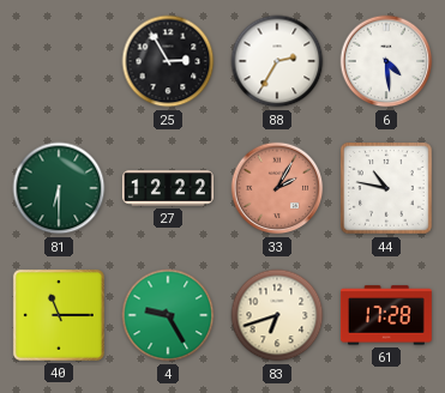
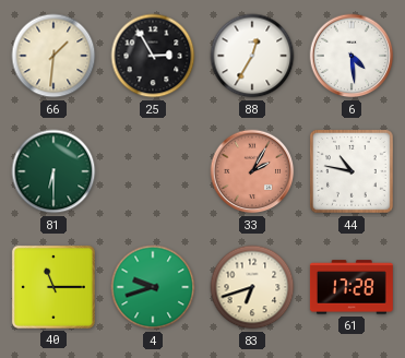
66: none -> 1:31
88: 2:35 -> 12:35
27: 12:22 -> none
4: 9:25 -> 9:42
